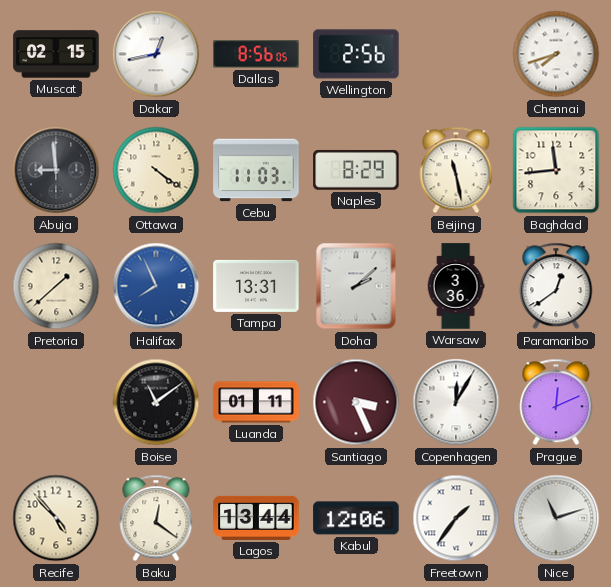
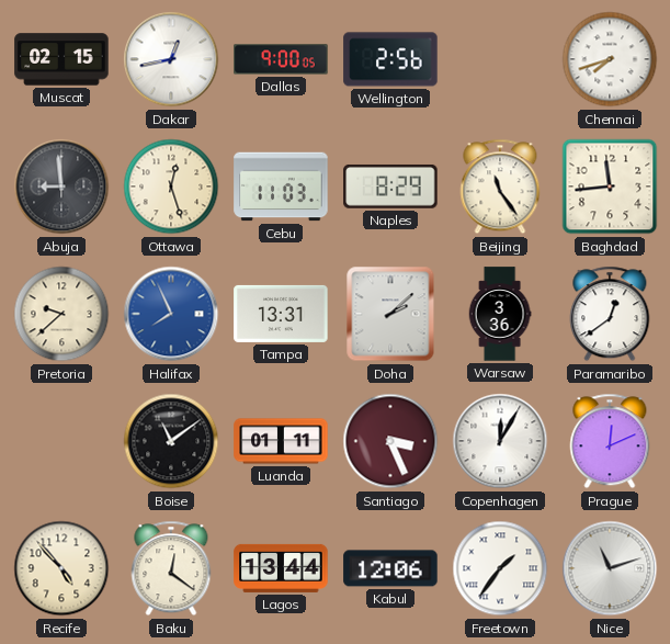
Dallas: 8:56 -> 9:00
Ottawa: 4:21 -> 12:27
Beijing: 11:28 -> 11:24
Pretoria: 1:38 -> 9:38
